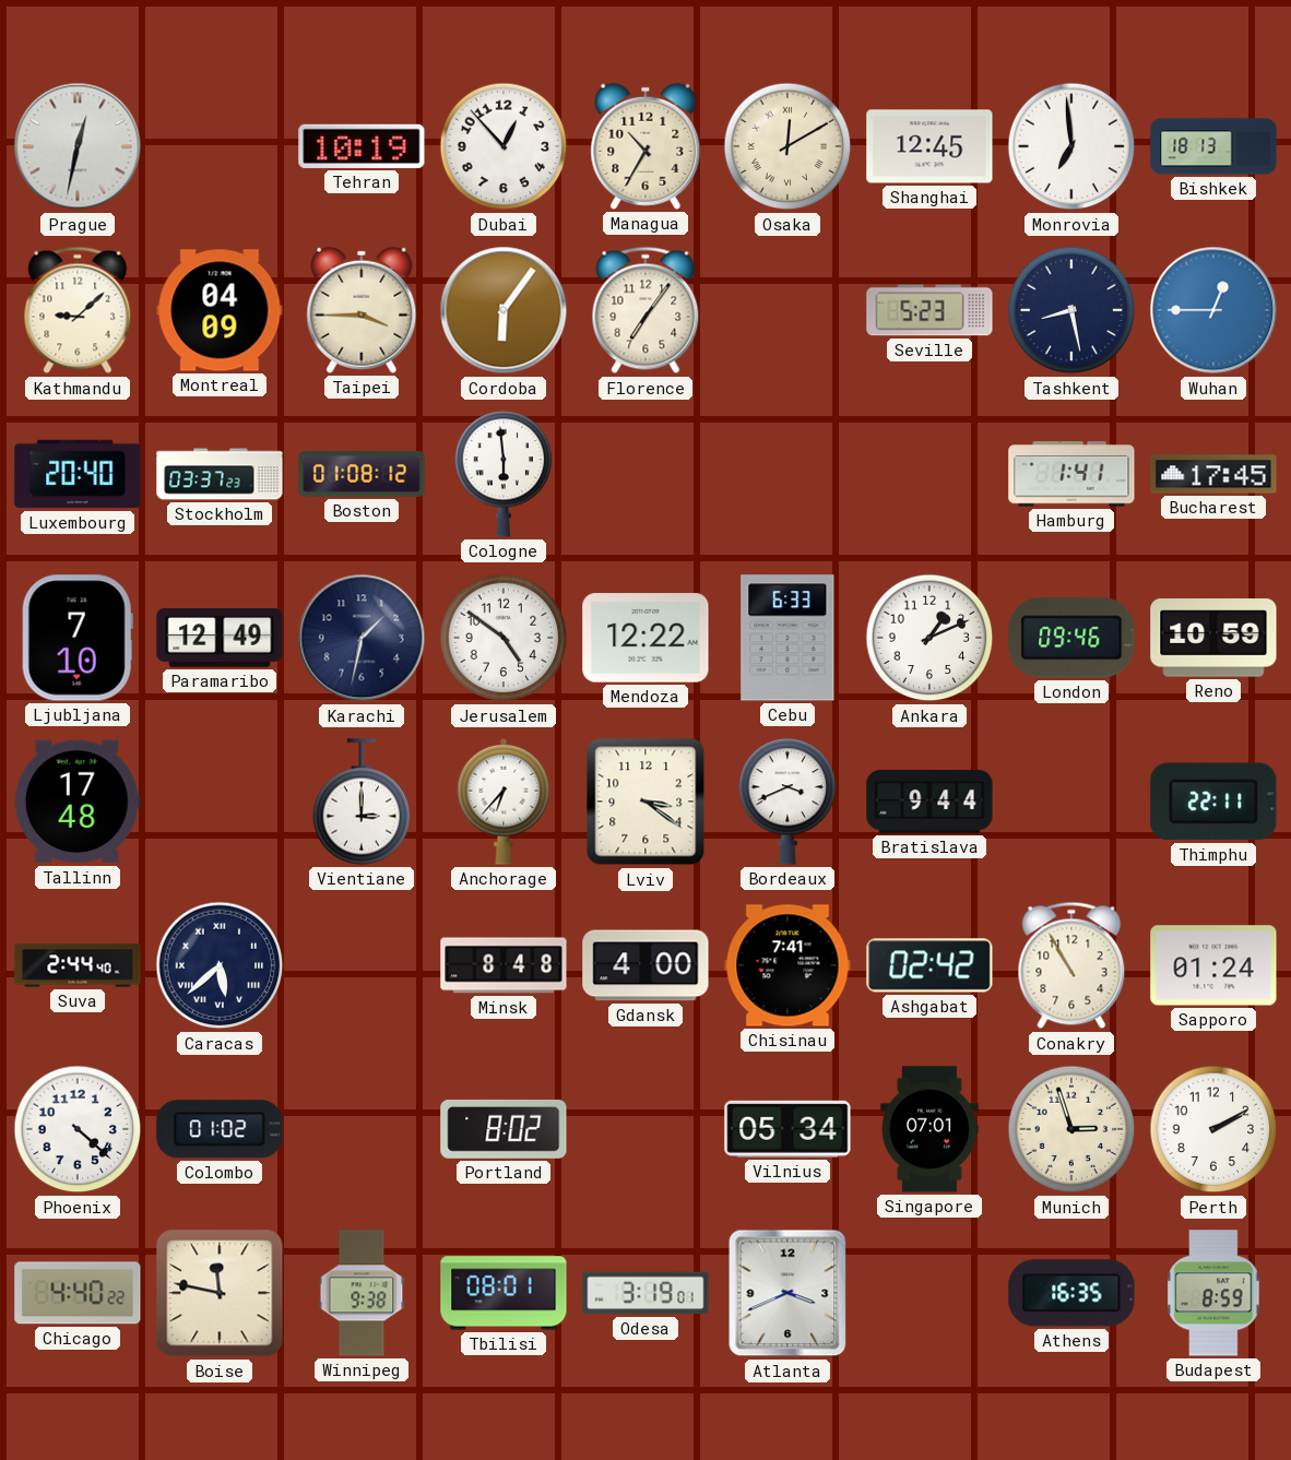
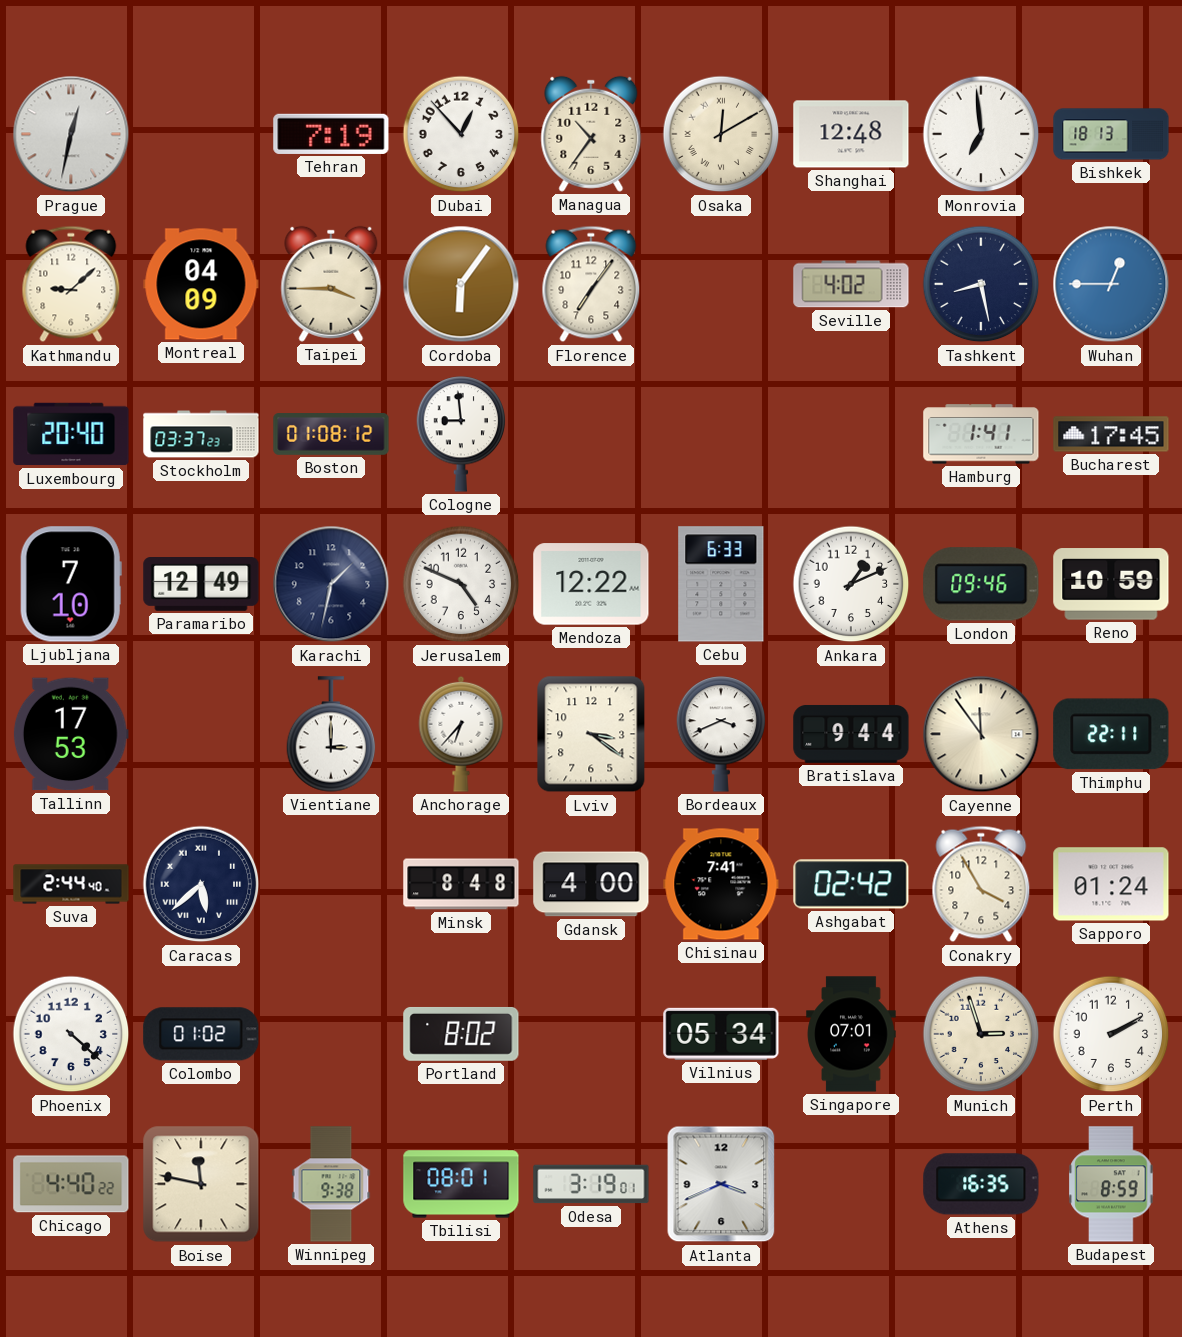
Tehran: 10:19 -> 7:19
Managua: 10:35 -> 10:36
Shanghai: 12:45 -> 12:48
Seville: 5:23 -> 4:02
Cologne: 5:59 -> 8:59
Jerusalem: 4:51 -> 4:49
Tallinn: 17:48 -> 17:53
Cayenne: none -> 11:54
Conakry: 10:55 -> 3:55
